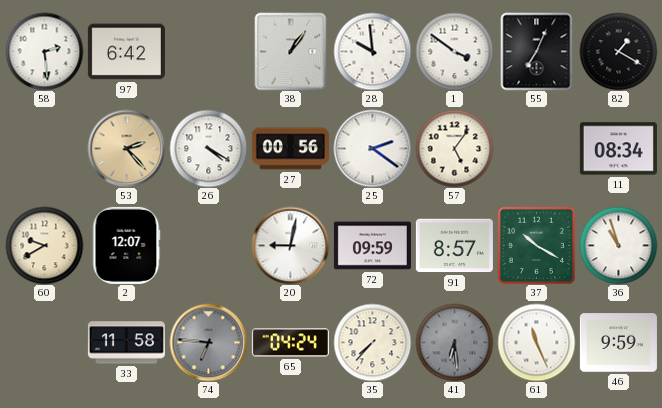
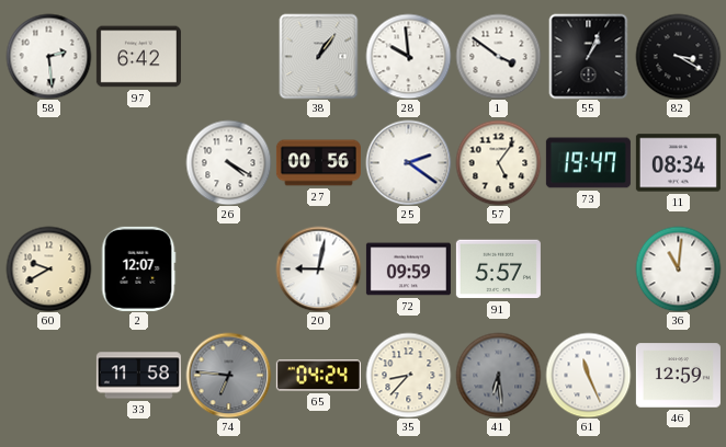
55: 7:04 -> 1:04
82: 1:20 -> 3:20
53: 2:23 -> none
73: none -> 19:47
91: 8:57 -> 5:57
37: 10:20 -> none
36: 10:57 -> 11:01
35: 7:37 -> 8:37
46: 9:59 -> 12:59
